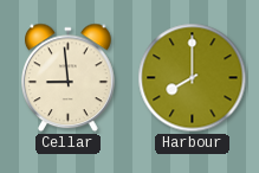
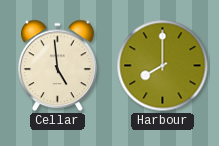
Cellar: 8:59 -> 4:59
